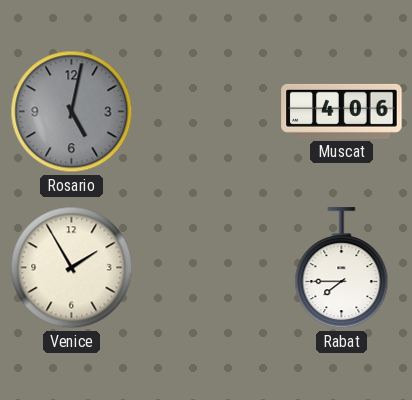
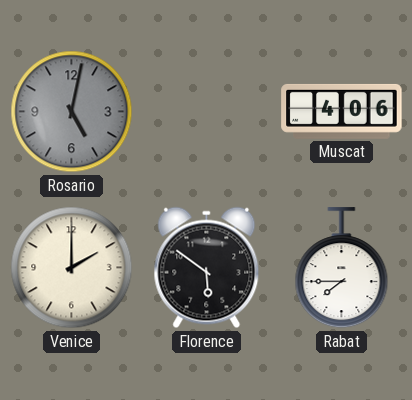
Venice: 1:55 -> 2:00
Florence: none -> 5:51
